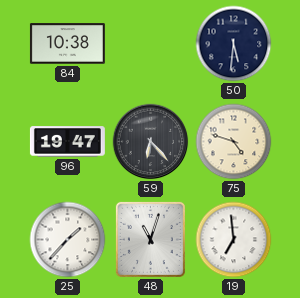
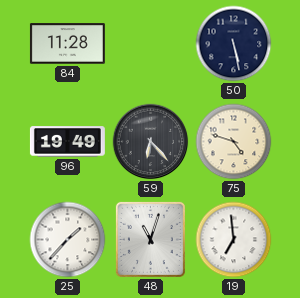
84: 10:38 -> 11:28
50: 5:31 -> 5:28
96: 19:47 -> 19:49
